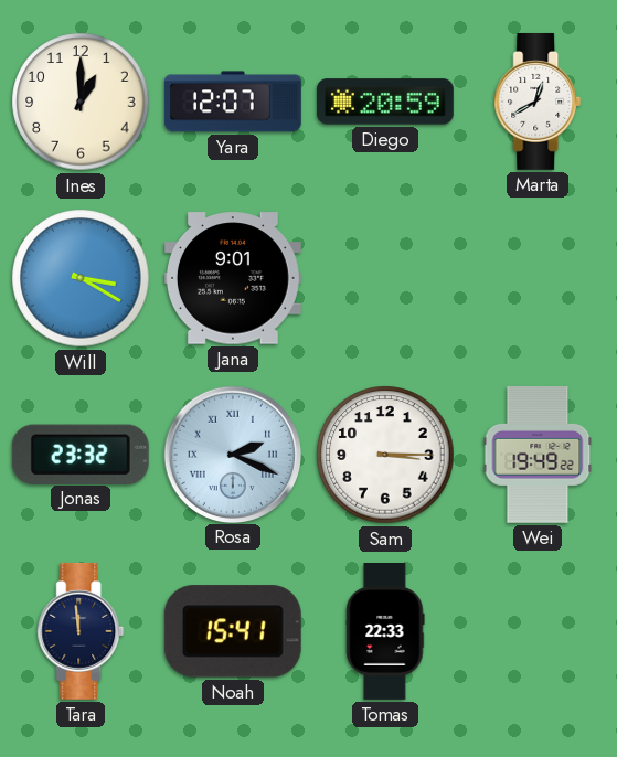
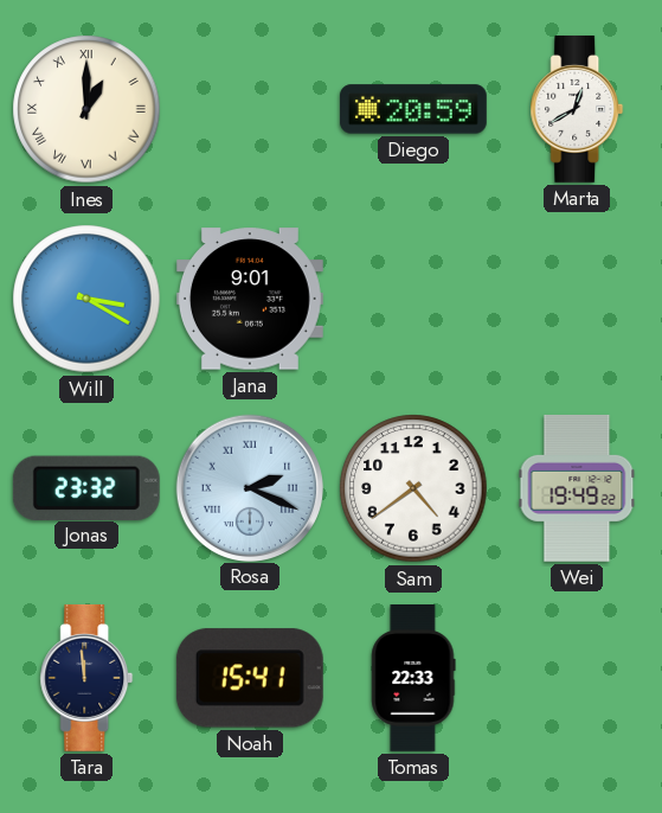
Ines numerals: Arabic -> Roman
Yara: 12:07 -> none
Sam: 3:15 -> 4:39
